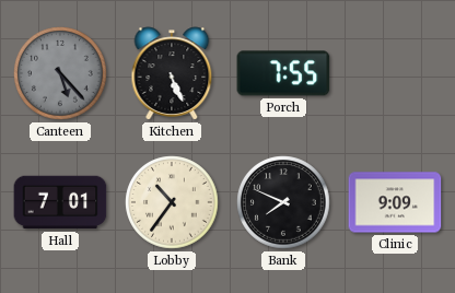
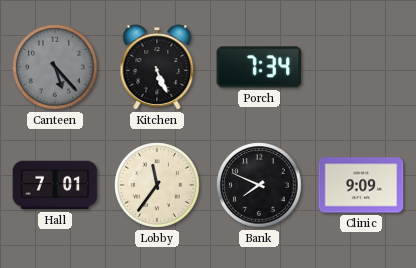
Porch: 7:55 -> 7:34
Lobby: 10:36 -> 11:36
